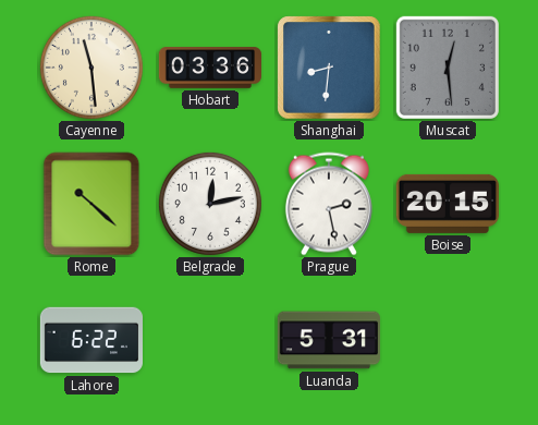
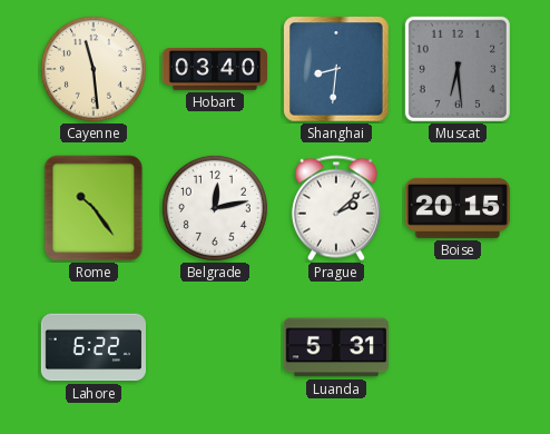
Hobart: 03:36 -> 03:40
Muscat: 12:29 -> 6:29
Rome: 10:22 -> 10:24
Prague: 2:28 -> 2:08
